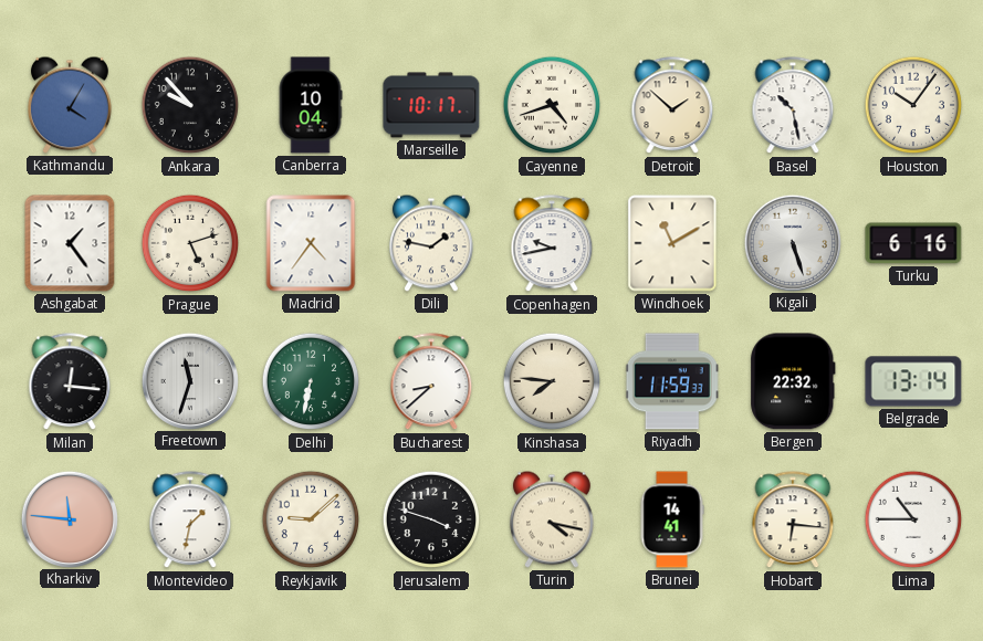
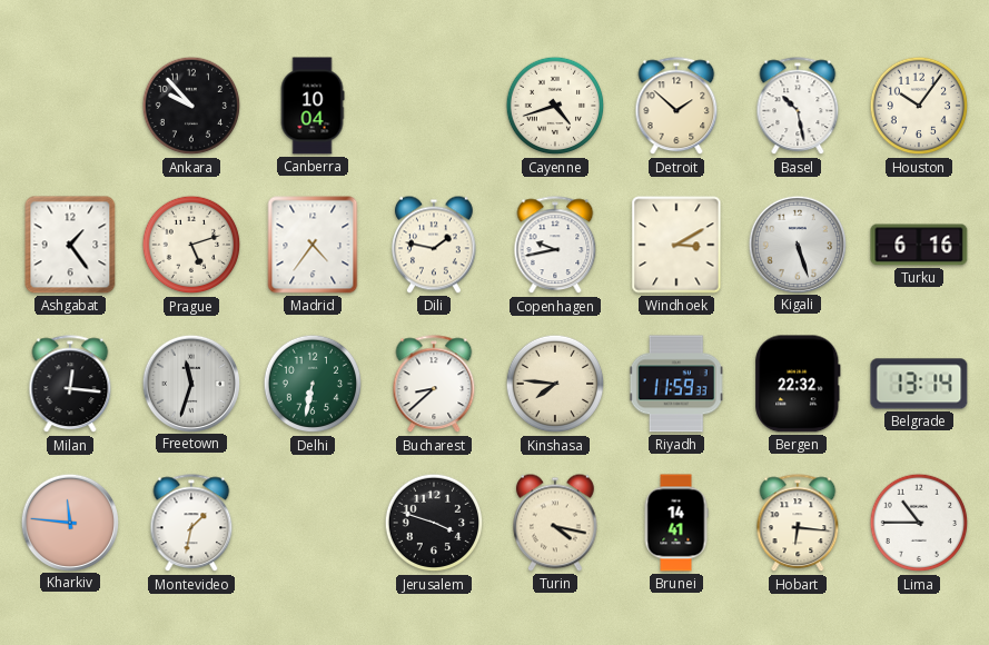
Kathmandu: 4:05 -> none
Marseille: 10:17 -> none
Windhoek: 11:10 -> 3:10
Reykjavik: 9:08 -> none
